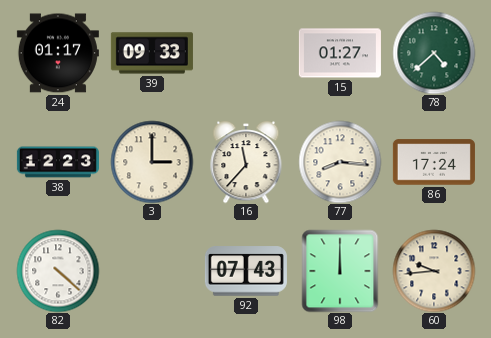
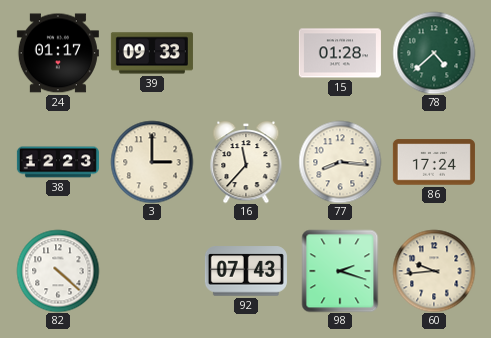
15: 01:27 -> 01:28
98: 12:00 -> 2:18
